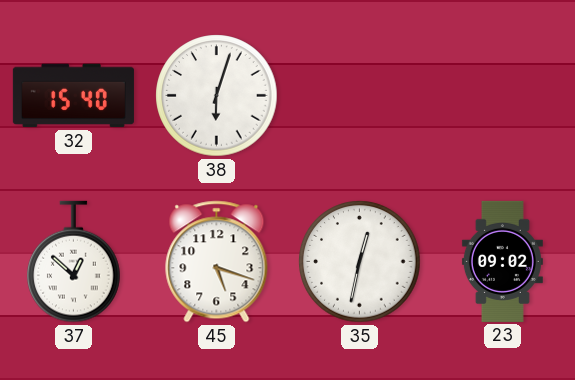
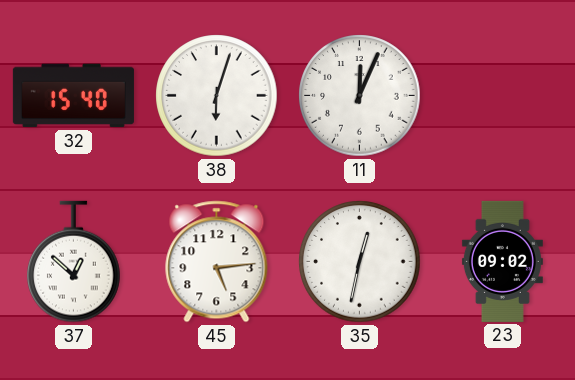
11: none -> 12:04
45: 5:18 -> 5:14
